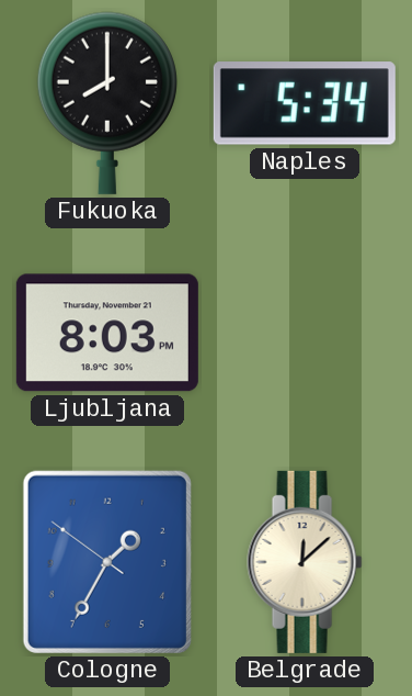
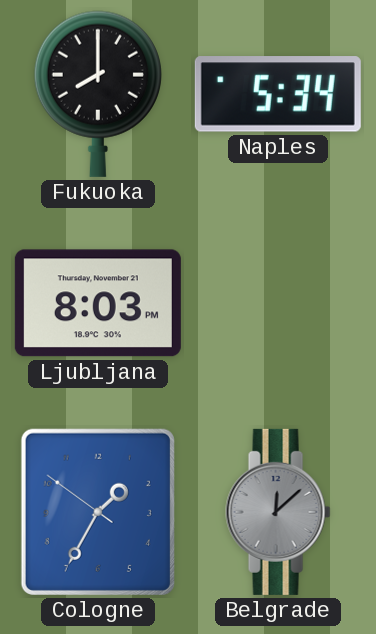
Belgrade dial: cream -> grey
